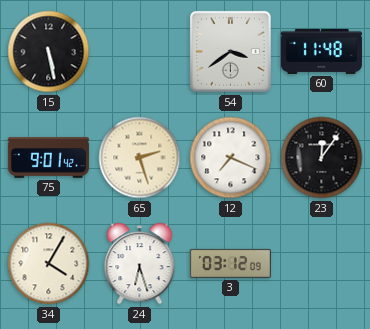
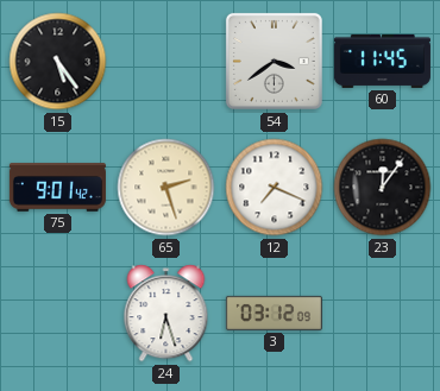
15: 5:28 -> 5:24
60: 11:48 -> 11:45
34: 4:05 -> none
